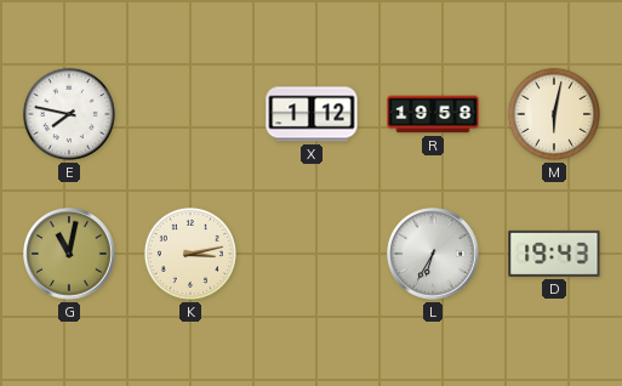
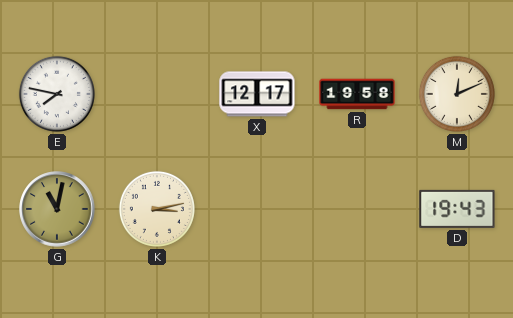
X: 1:12 -> 12:17
M: 6:02 -> 12:11
L: 6:35 -> none
